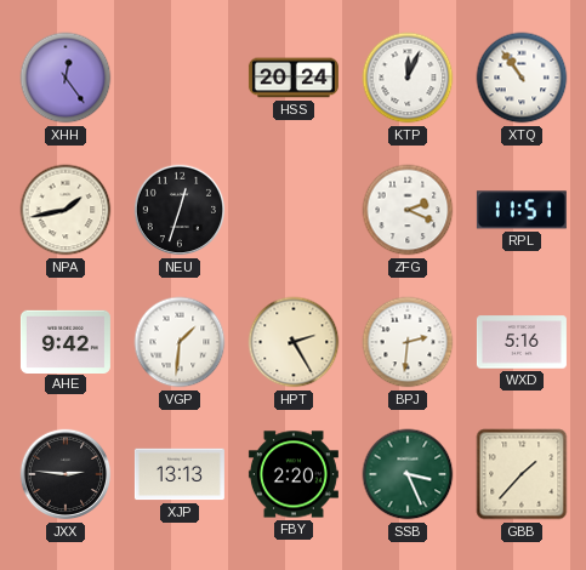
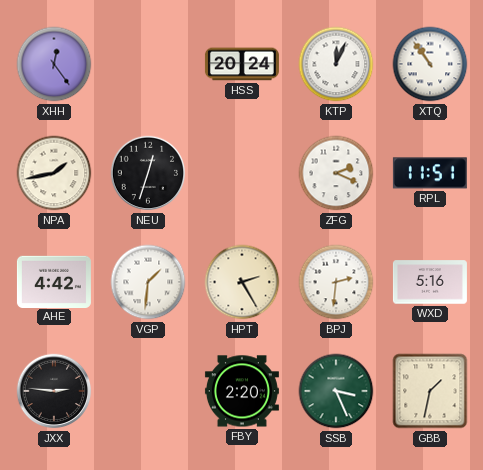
AHE: 9:42 -> 4:42
XJP: 13:13 -> none
GBB: 1:37 -> 1:32
